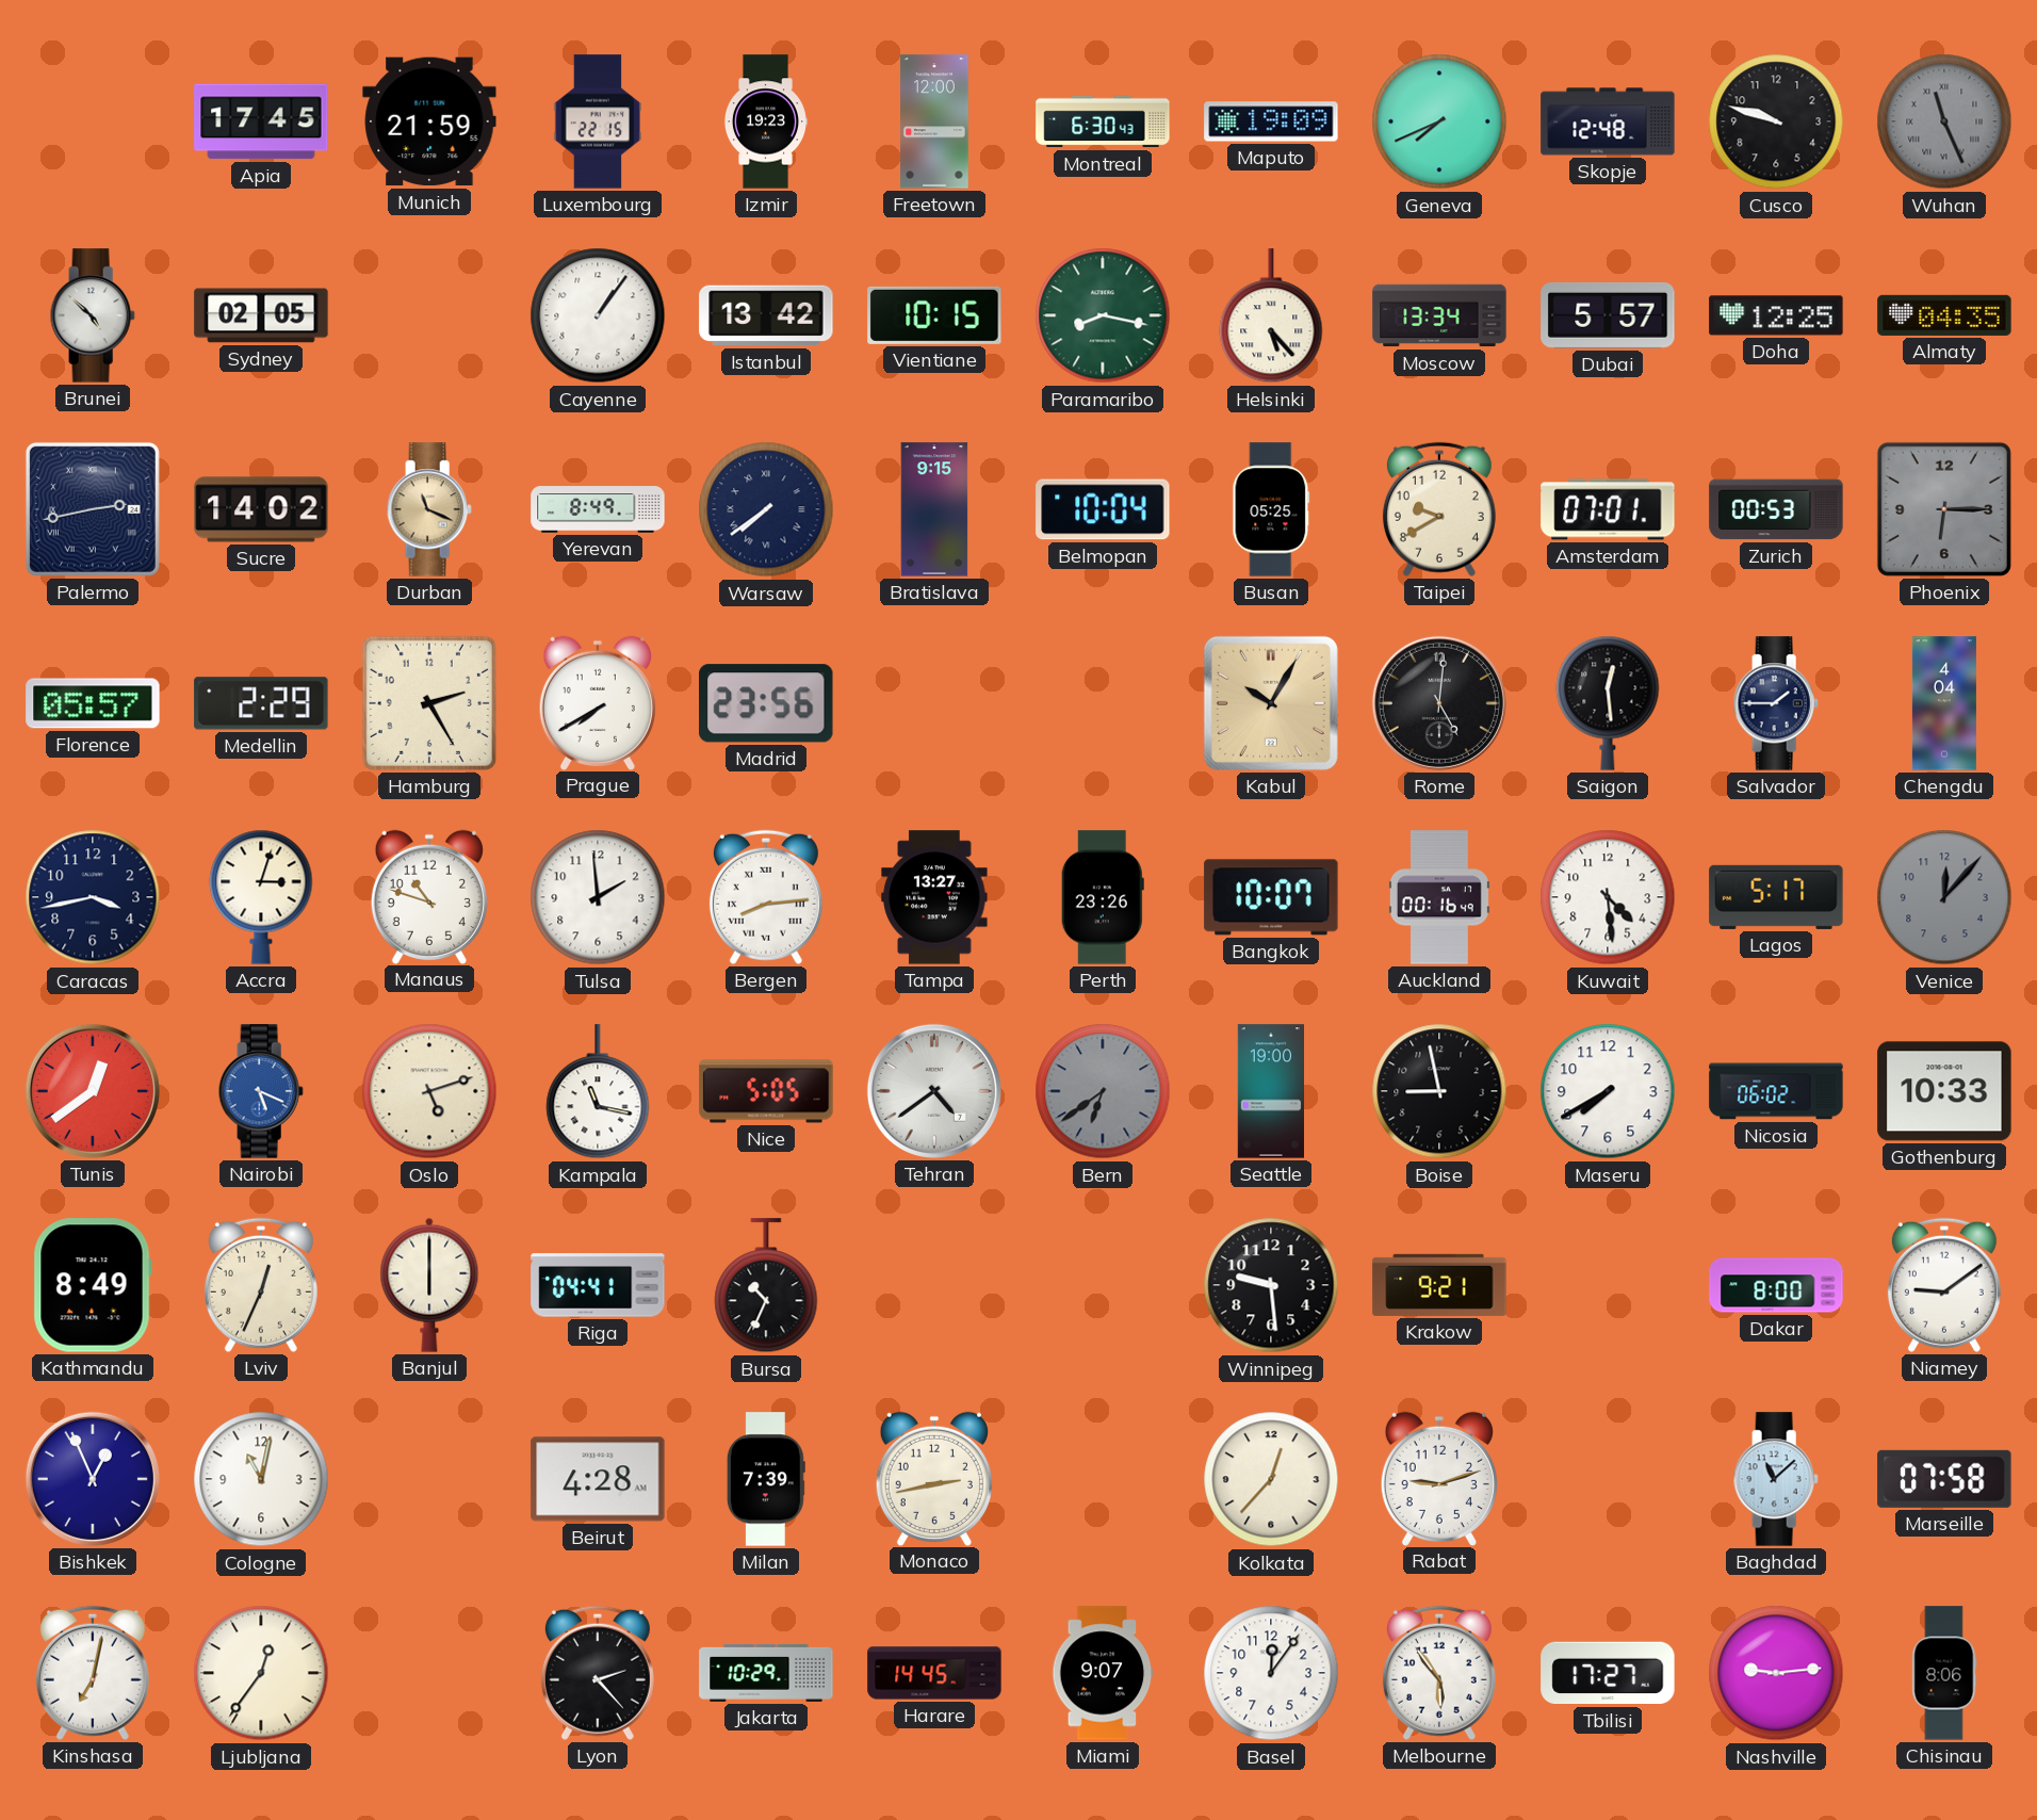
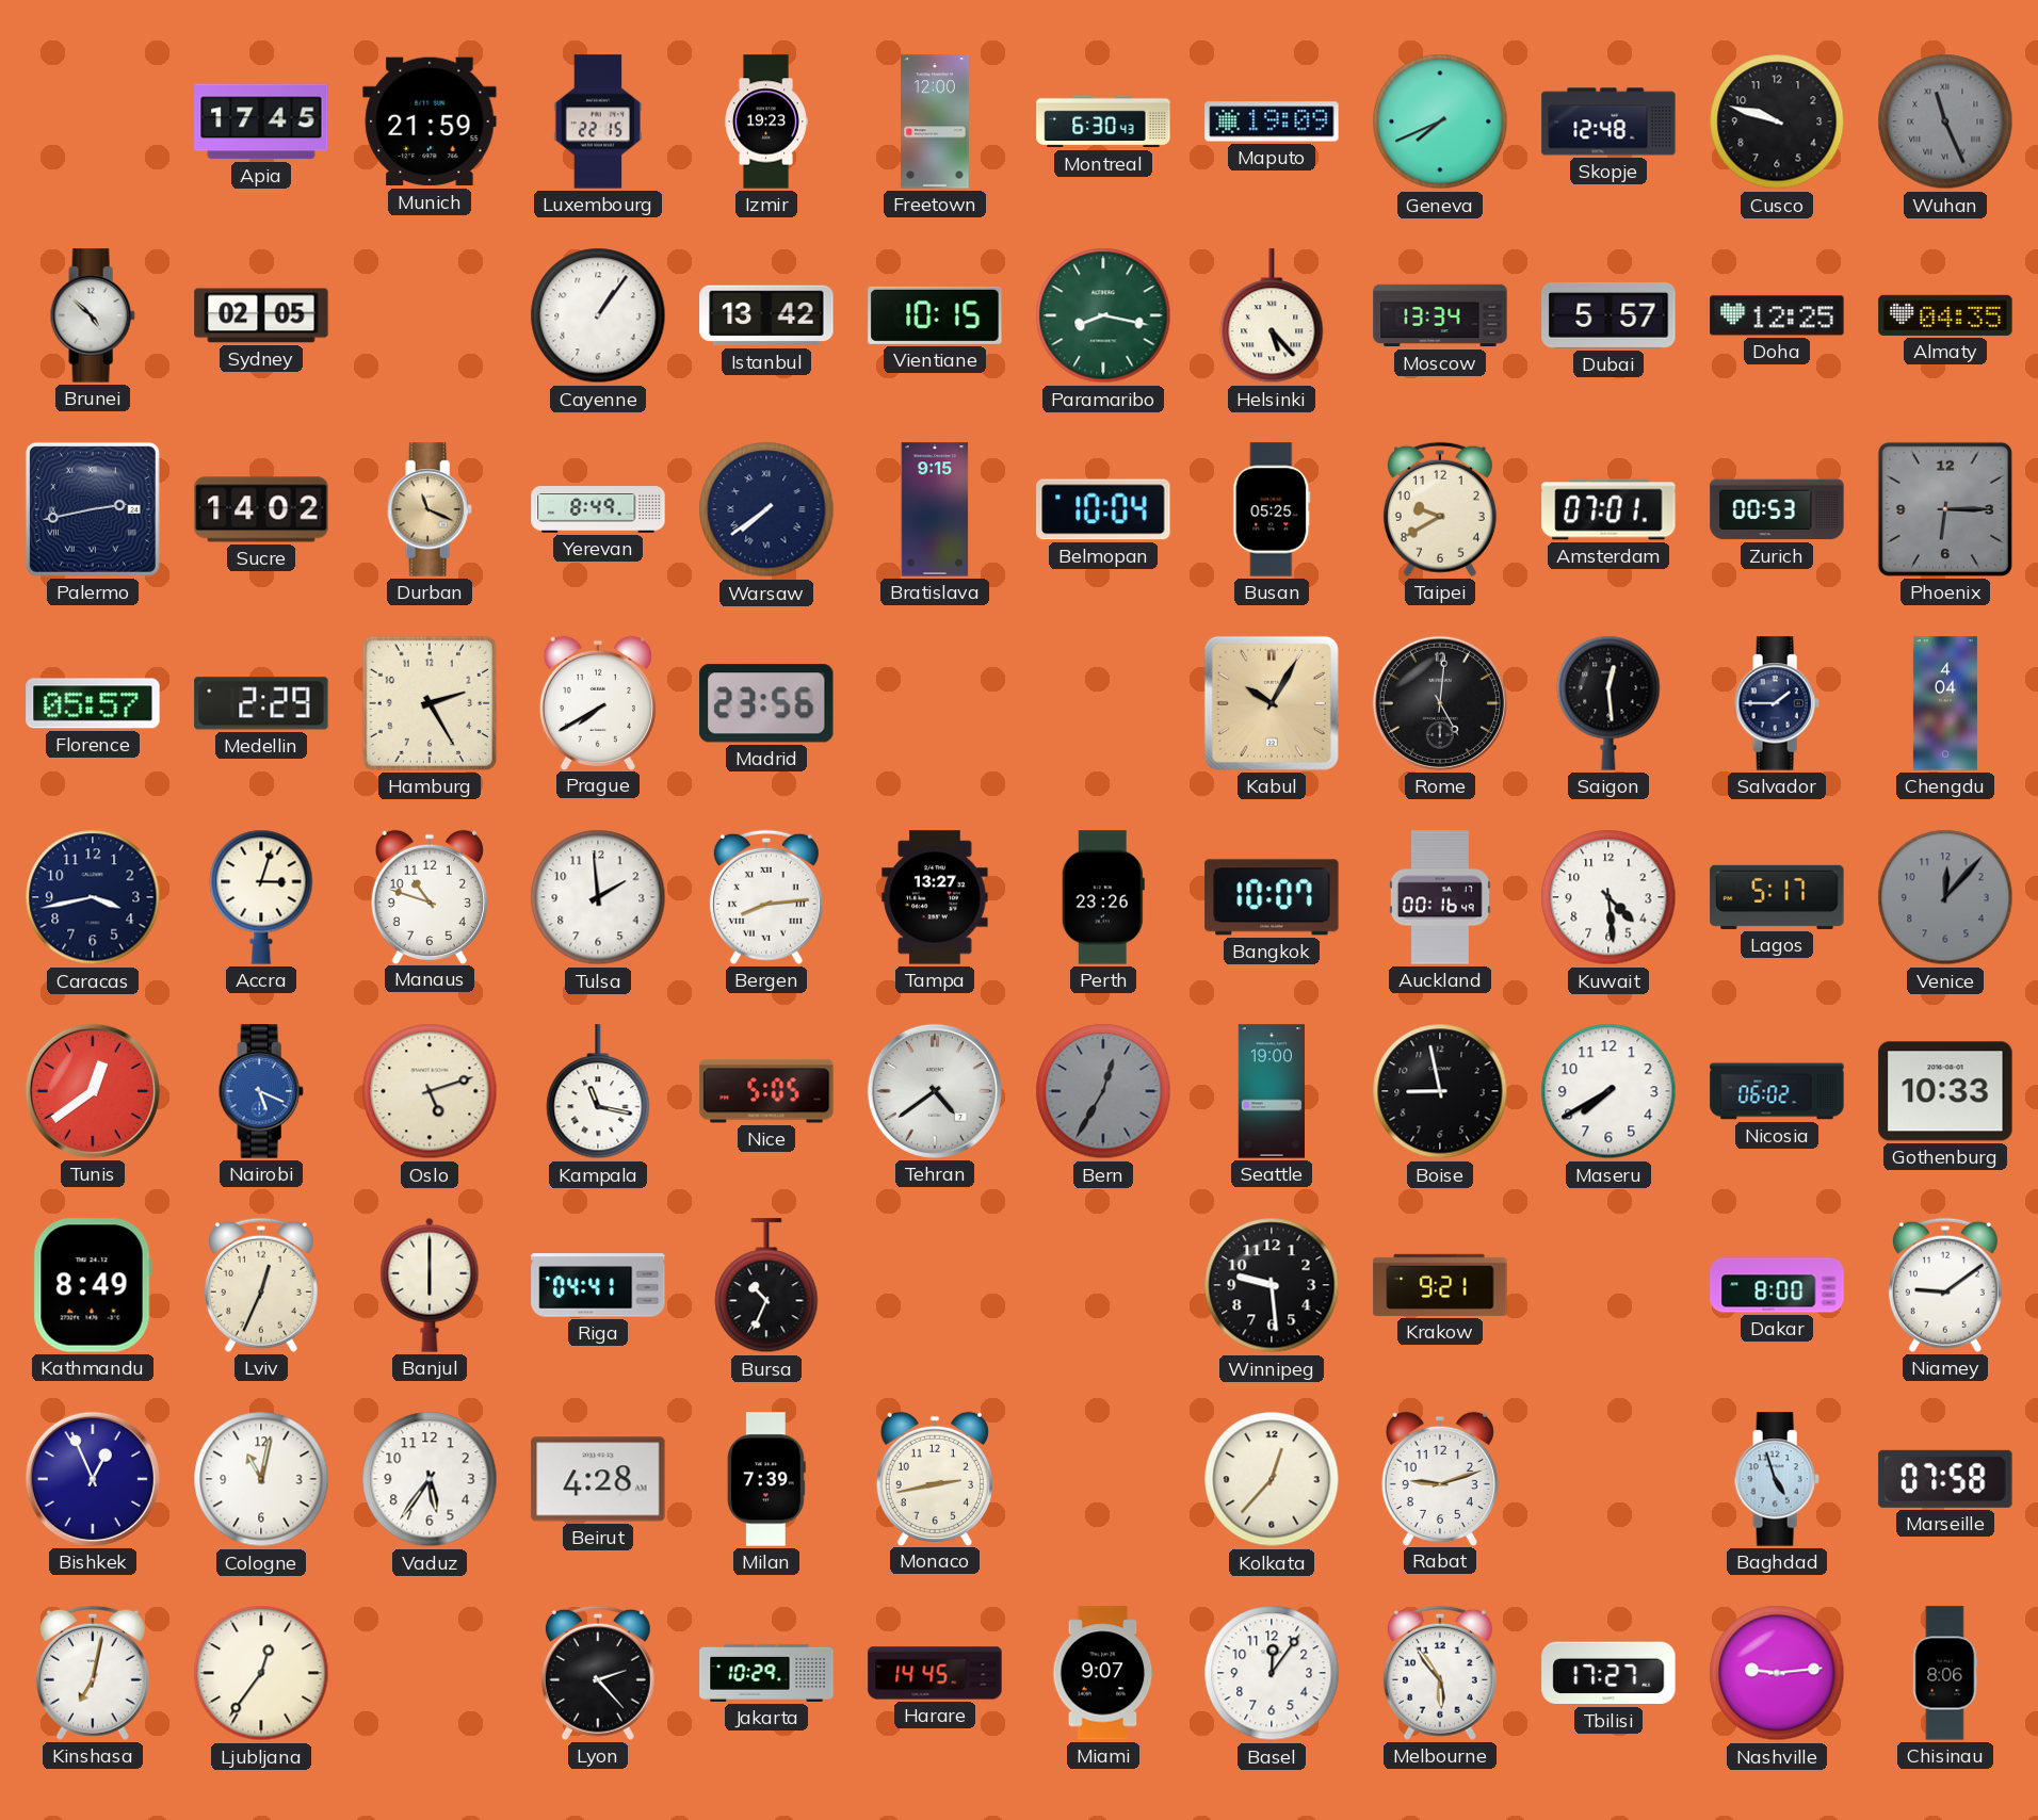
Bern: 6:39 -> 12:35
Vaduz: none -> 5:36
Baghdad: 11:08 -> 4:57
